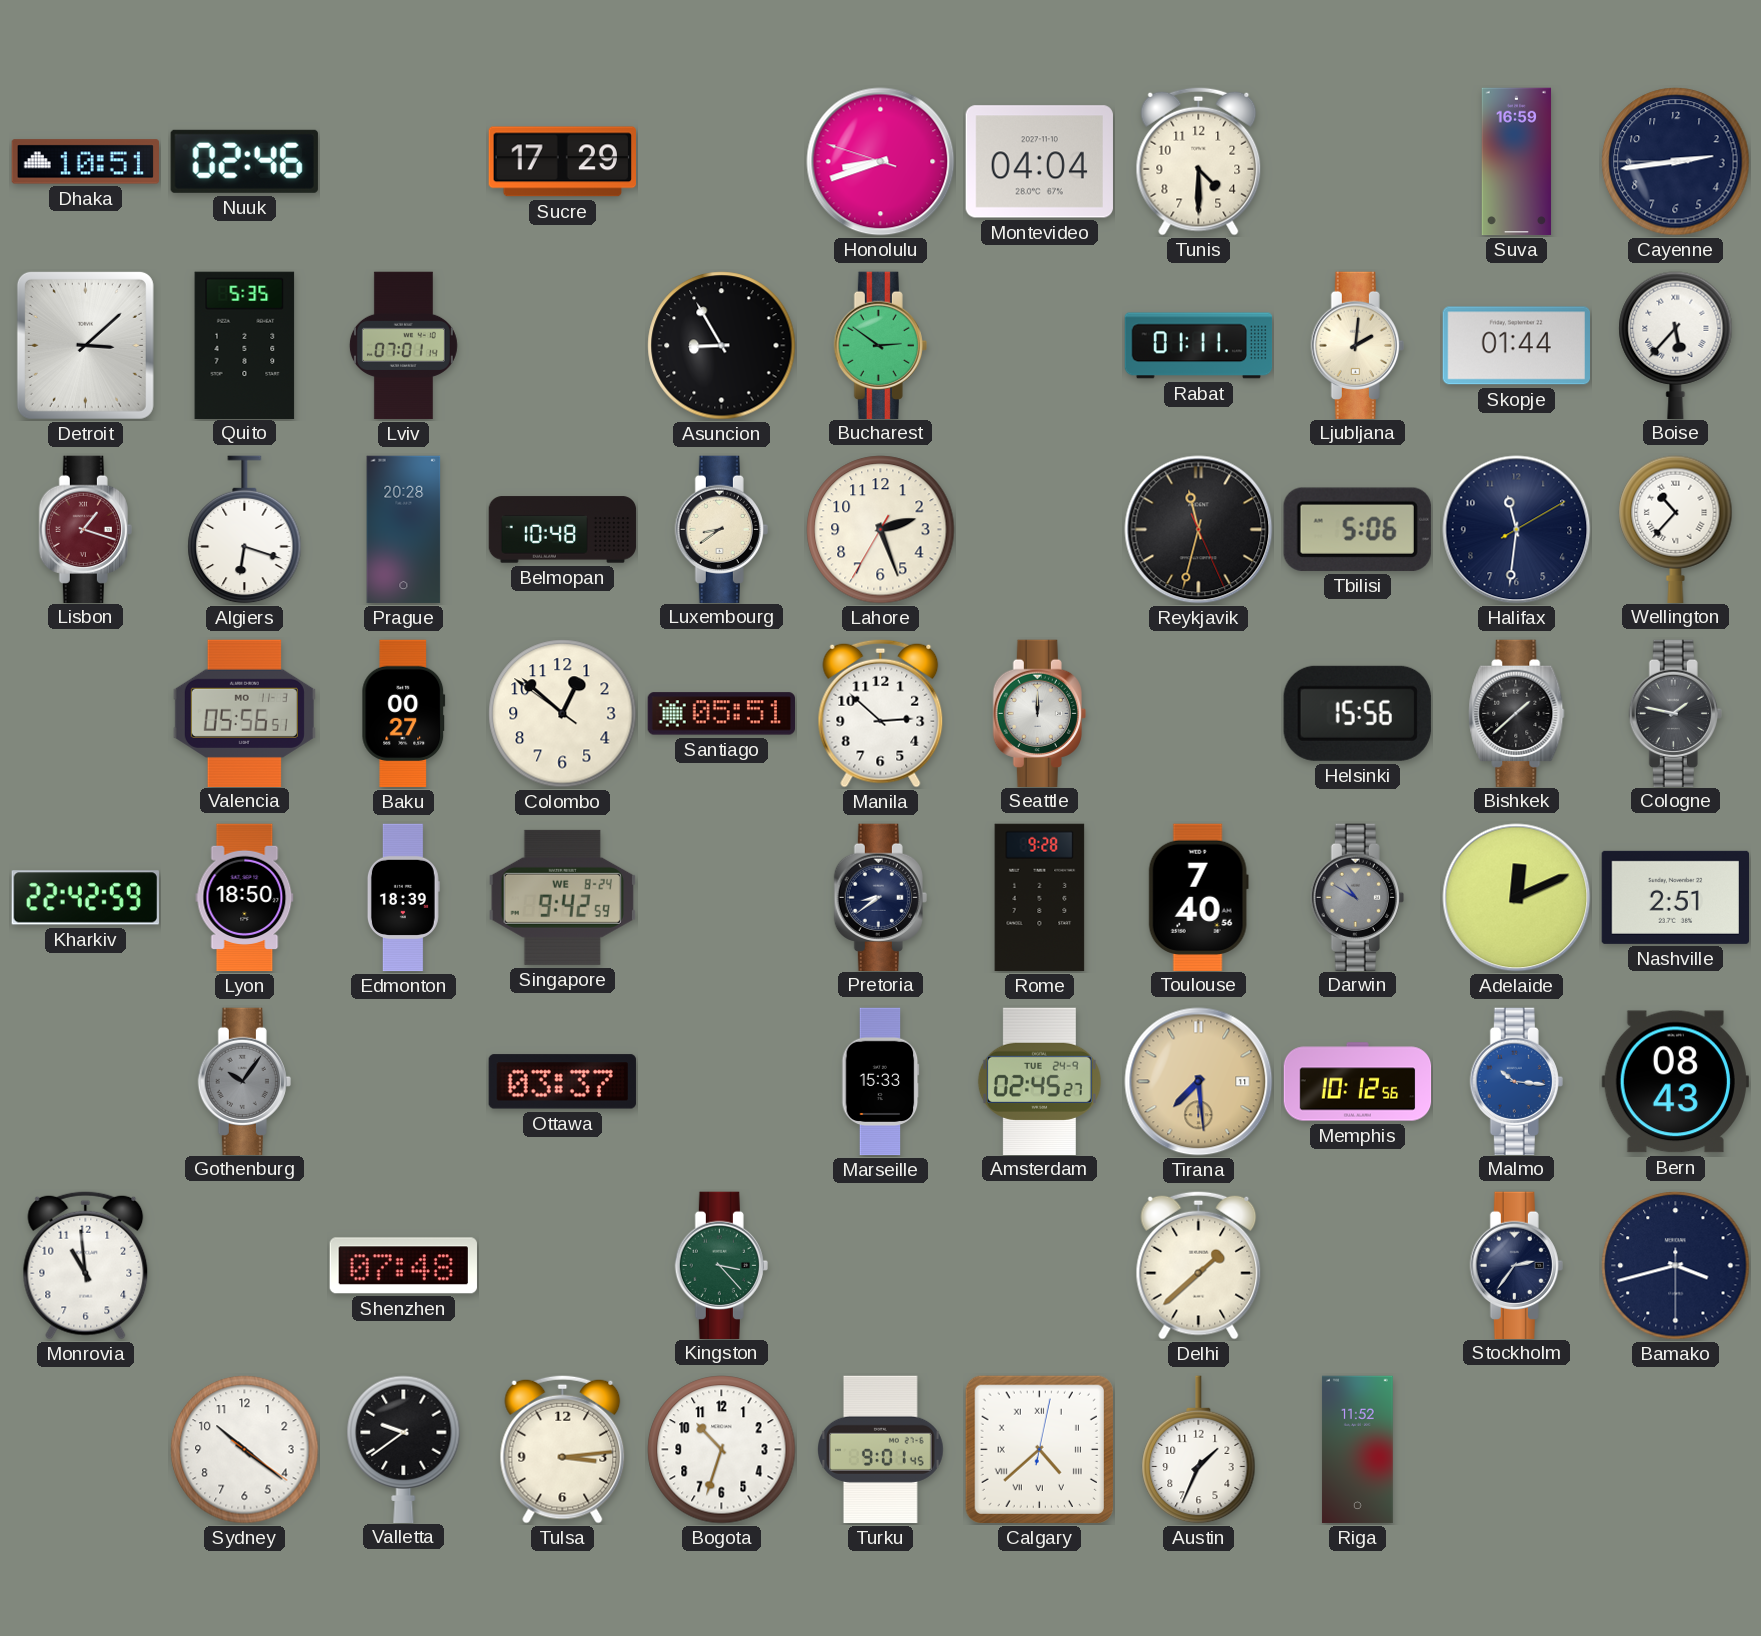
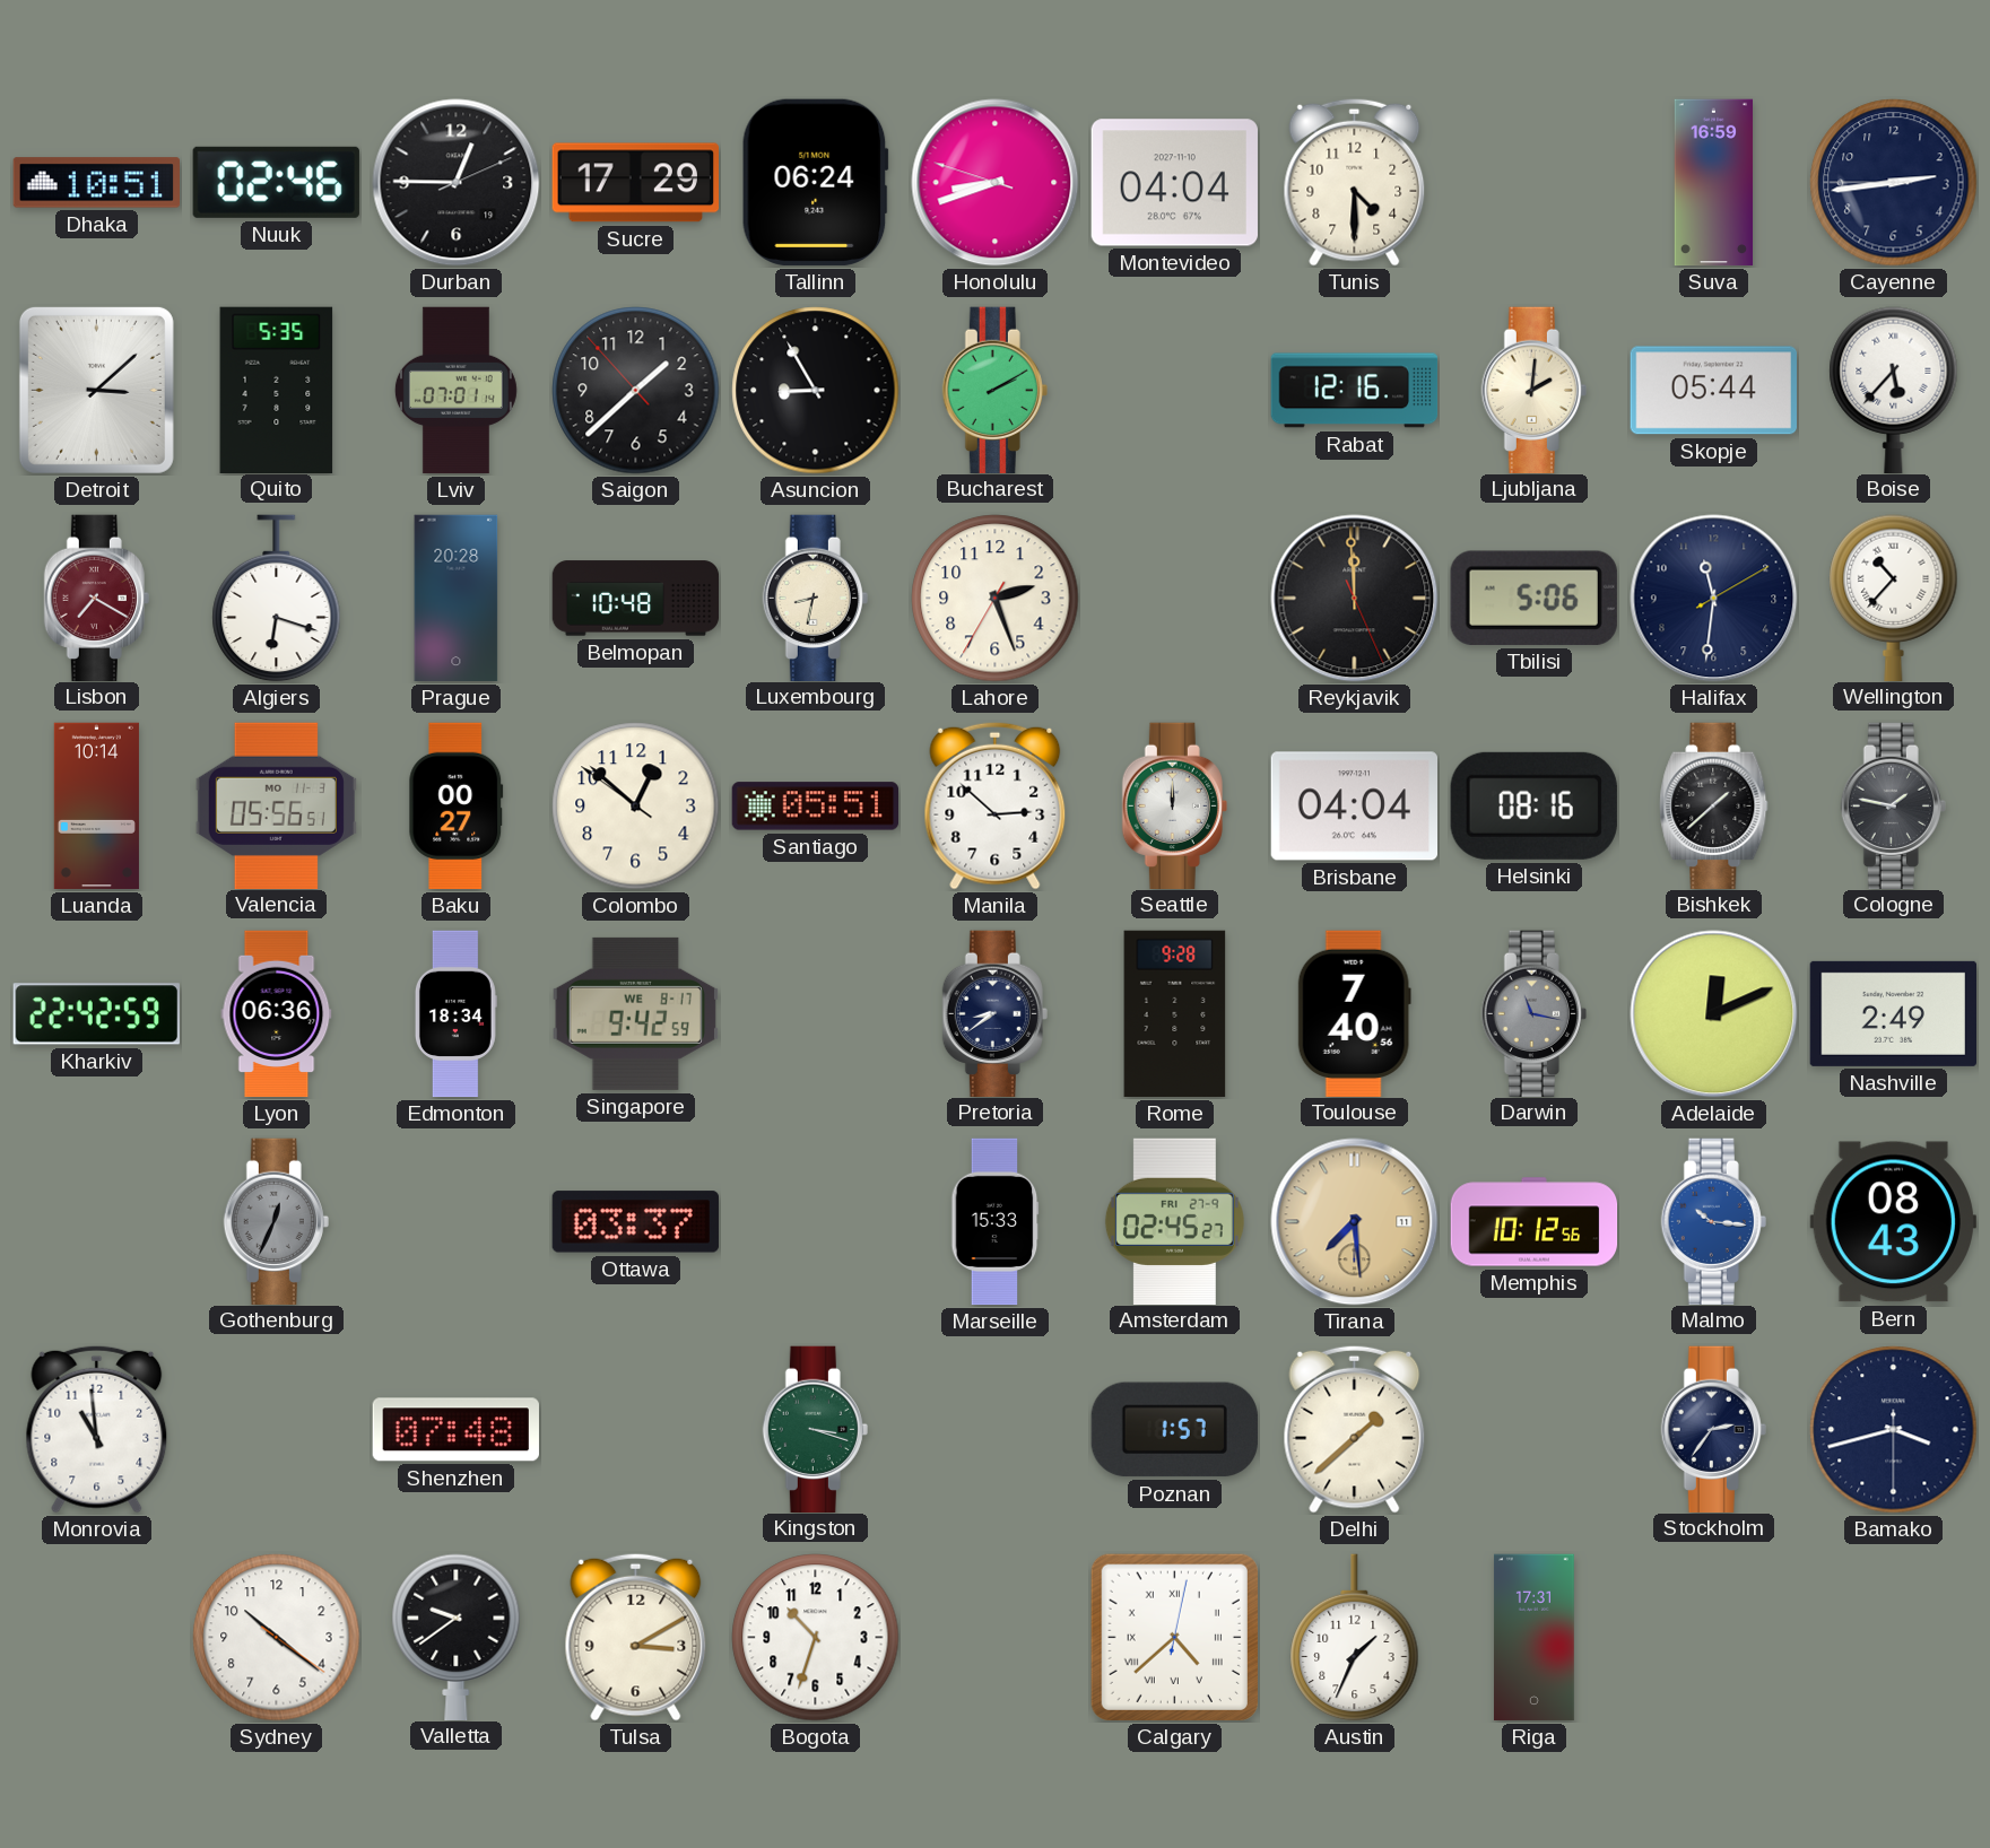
Durban: none -> 12:45
Tallinn: none -> 06:24
Saigon: none -> 1:37
Bucharest: 2:51 -> 2:10
Rabat: 01:11 -> 12:16
Skopje: 01:44 -> 05:44
Lisbon: 1:18 -> 7:20
Luxembourg: 8:39 -> 8:32
Reykjavik: 11:32 -> 11:59
Luanda: none -> 10:14
Brisbane: none -> 04:04
Helsinki: 15:56 -> 08:16
Lyon: 18:50 -> 06:36
Edmonton: 18:39 -> 18:34
Singapore date: WE 8-24 -> WE 8-17
Darwin: 10:50 -> 11:17
Nashville: 2:51 -> 2:49
Gothenburg: 10:06 -> 12:34
Amsterdam date: TUE 24-9 -> FRI 27-9
Kingston: 3:23 -> 3:18
Poznan: none -> 1:57
Tulsa: 3:14 -> 3:10
Turku: 9:01 -> none
Riga: 11:52 -> 17:31
